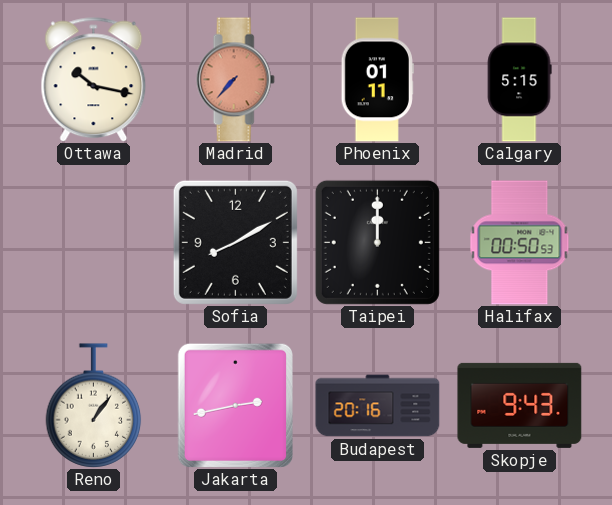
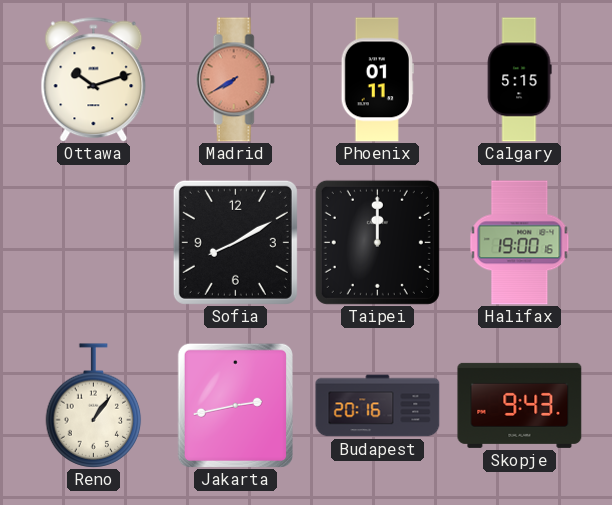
Ottawa: 10:17 -> 10:12
Madrid: 7:37 -> 7:40
Halifax: 00:50 -> 19:00
